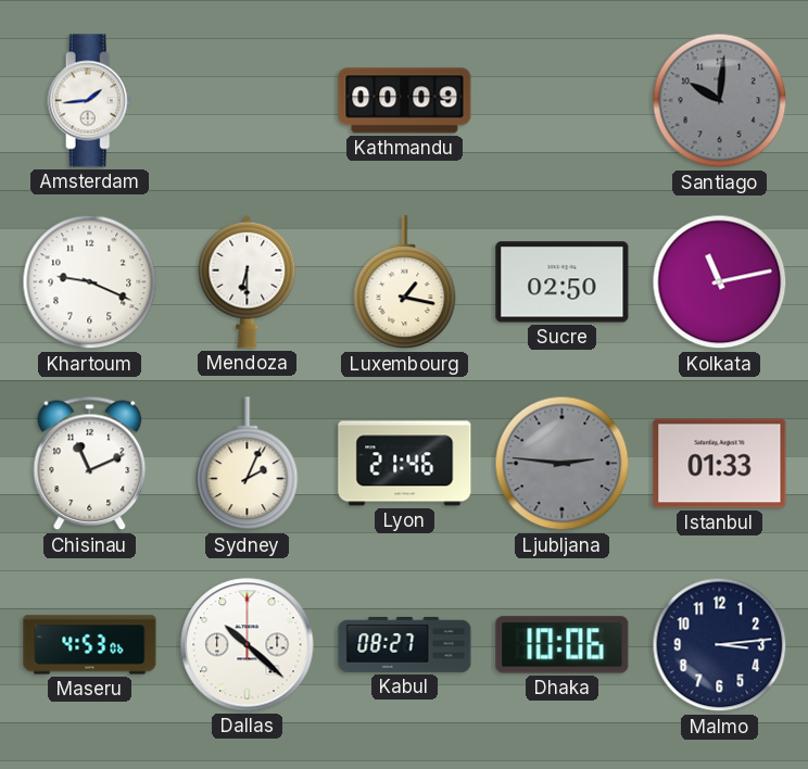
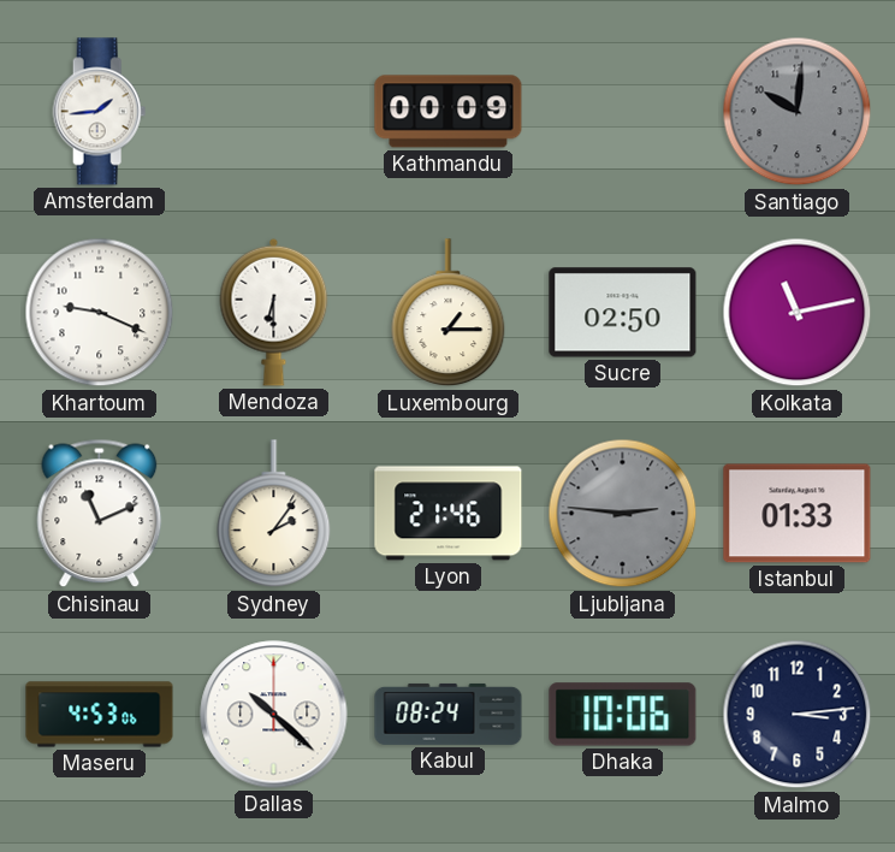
Luxembourg: 1:17 -> 1:15
Sydney: 2:04 -> 2:06
Kabul: 08:27 -> 08:24
